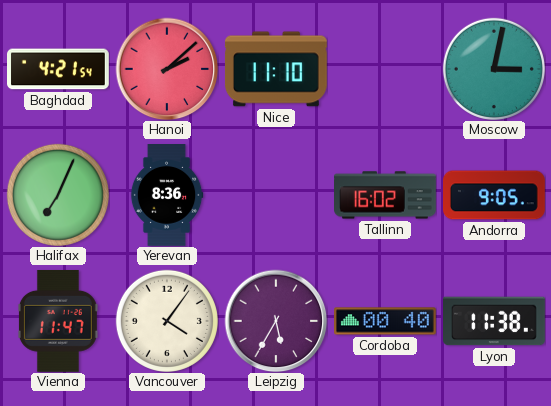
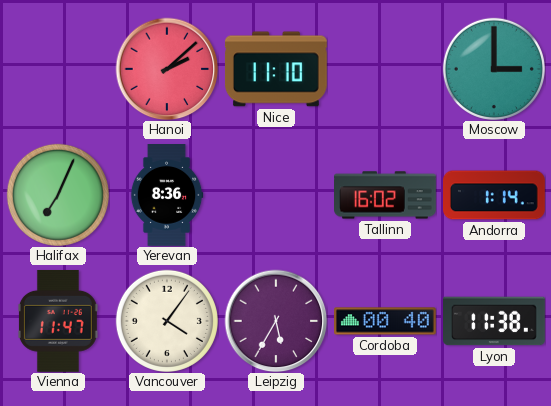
Baghdad: 4:21 -> none
Moscow: 3:02 -> 3:00
Andorra: 9:05 -> 1:14
